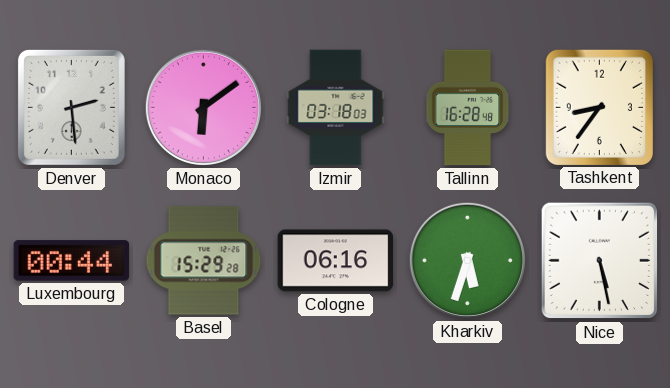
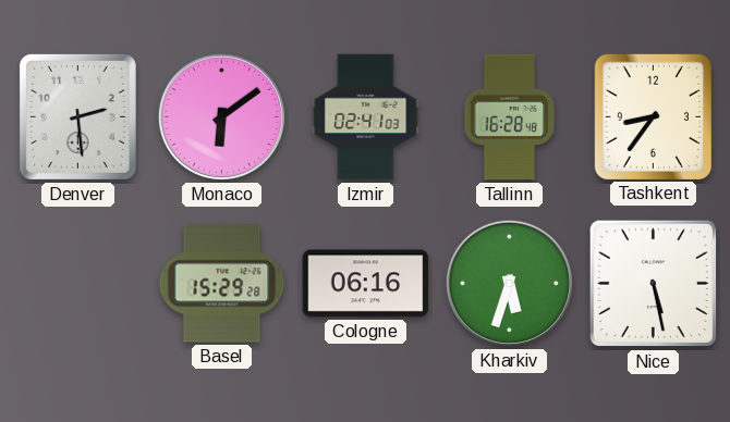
Izmir: 03:18 -> 02:41
Luxembourg: 00:44 -> none
